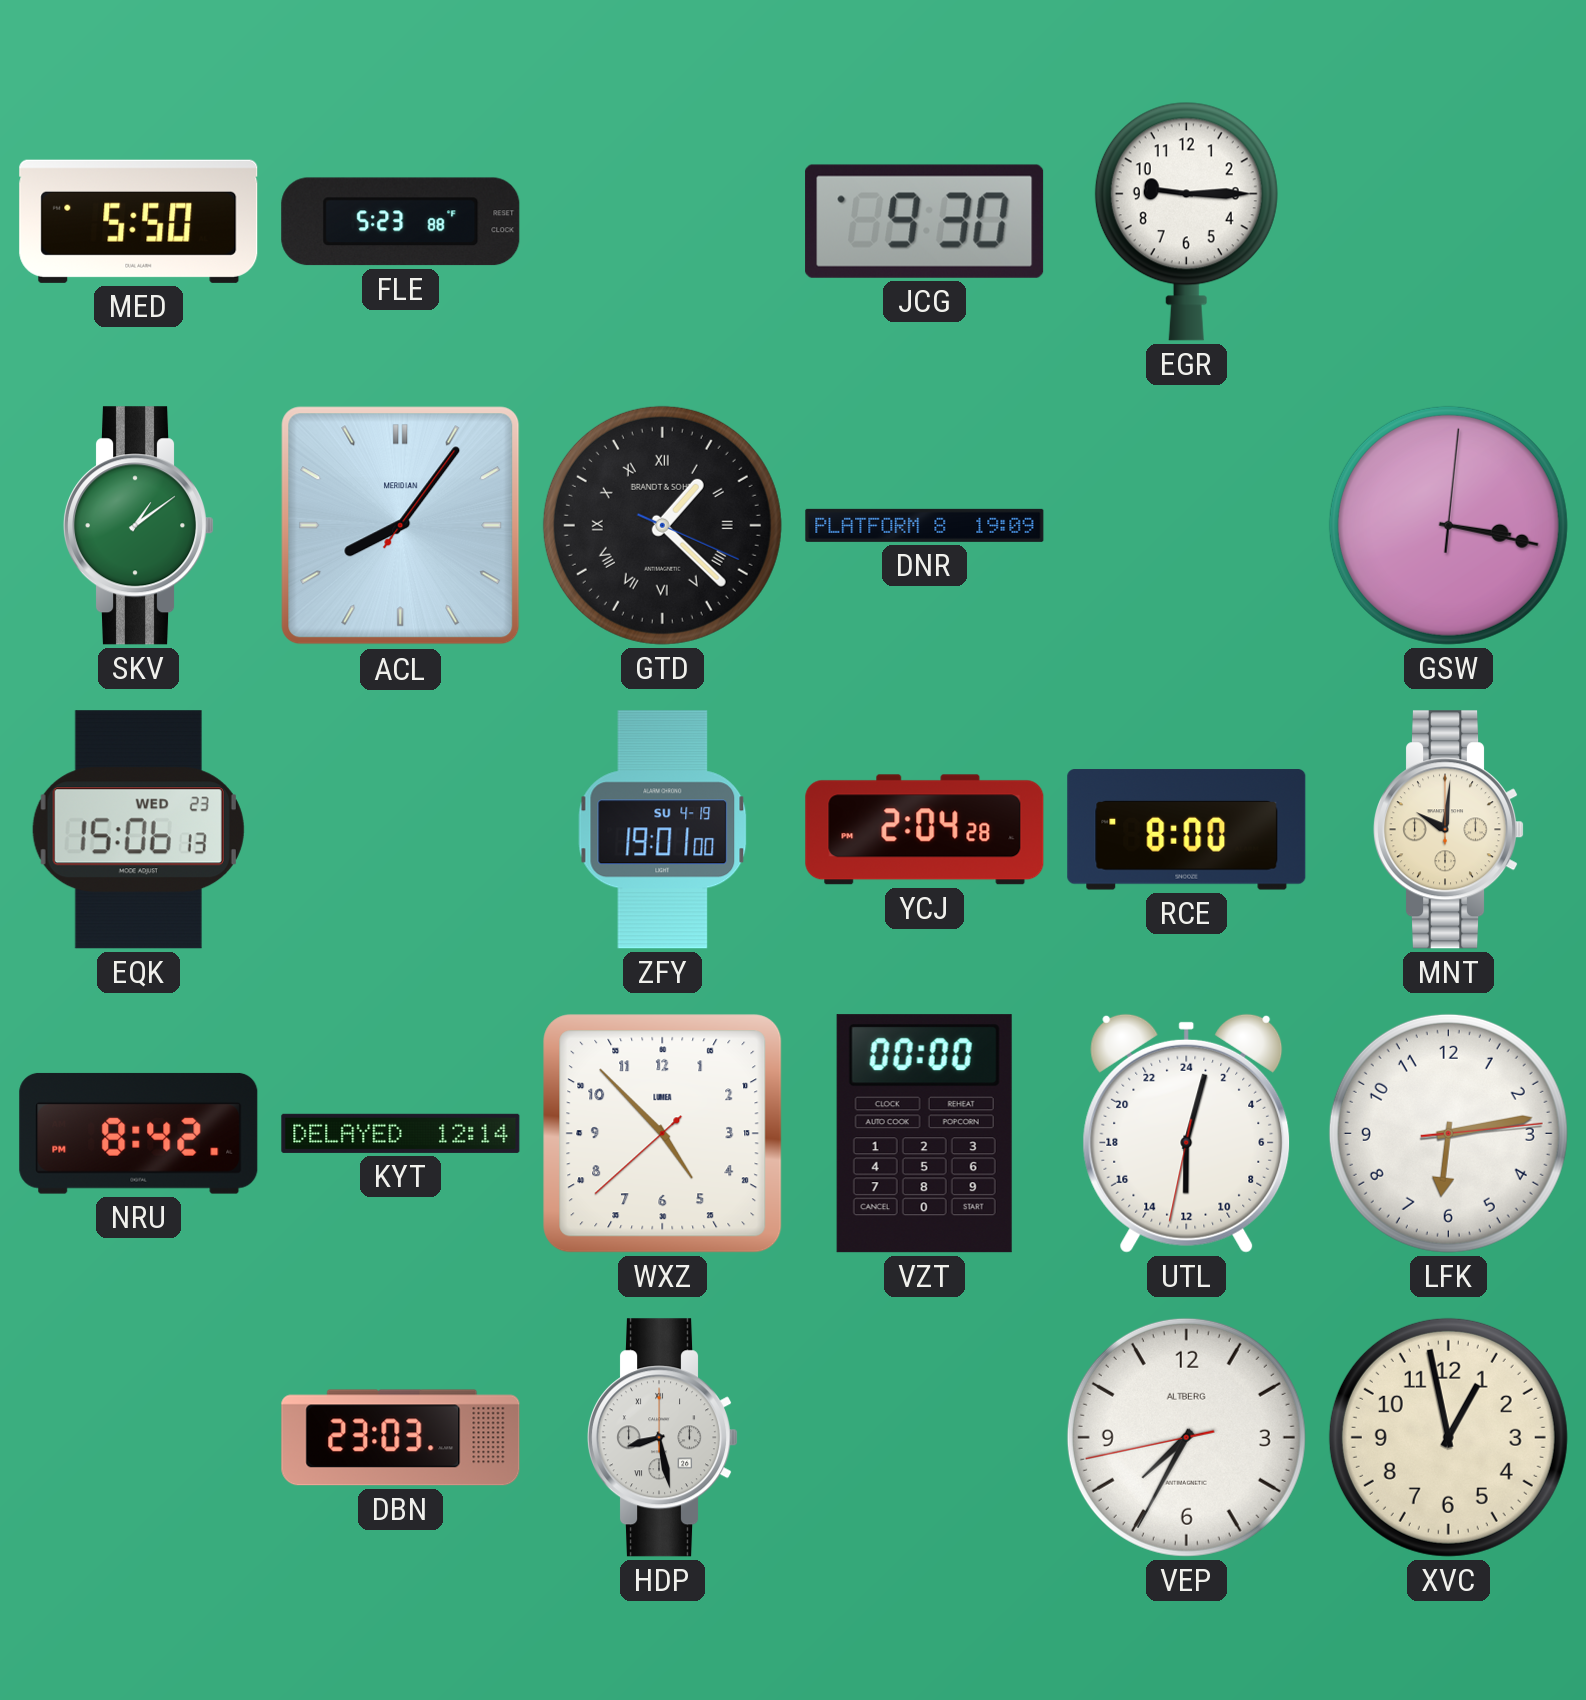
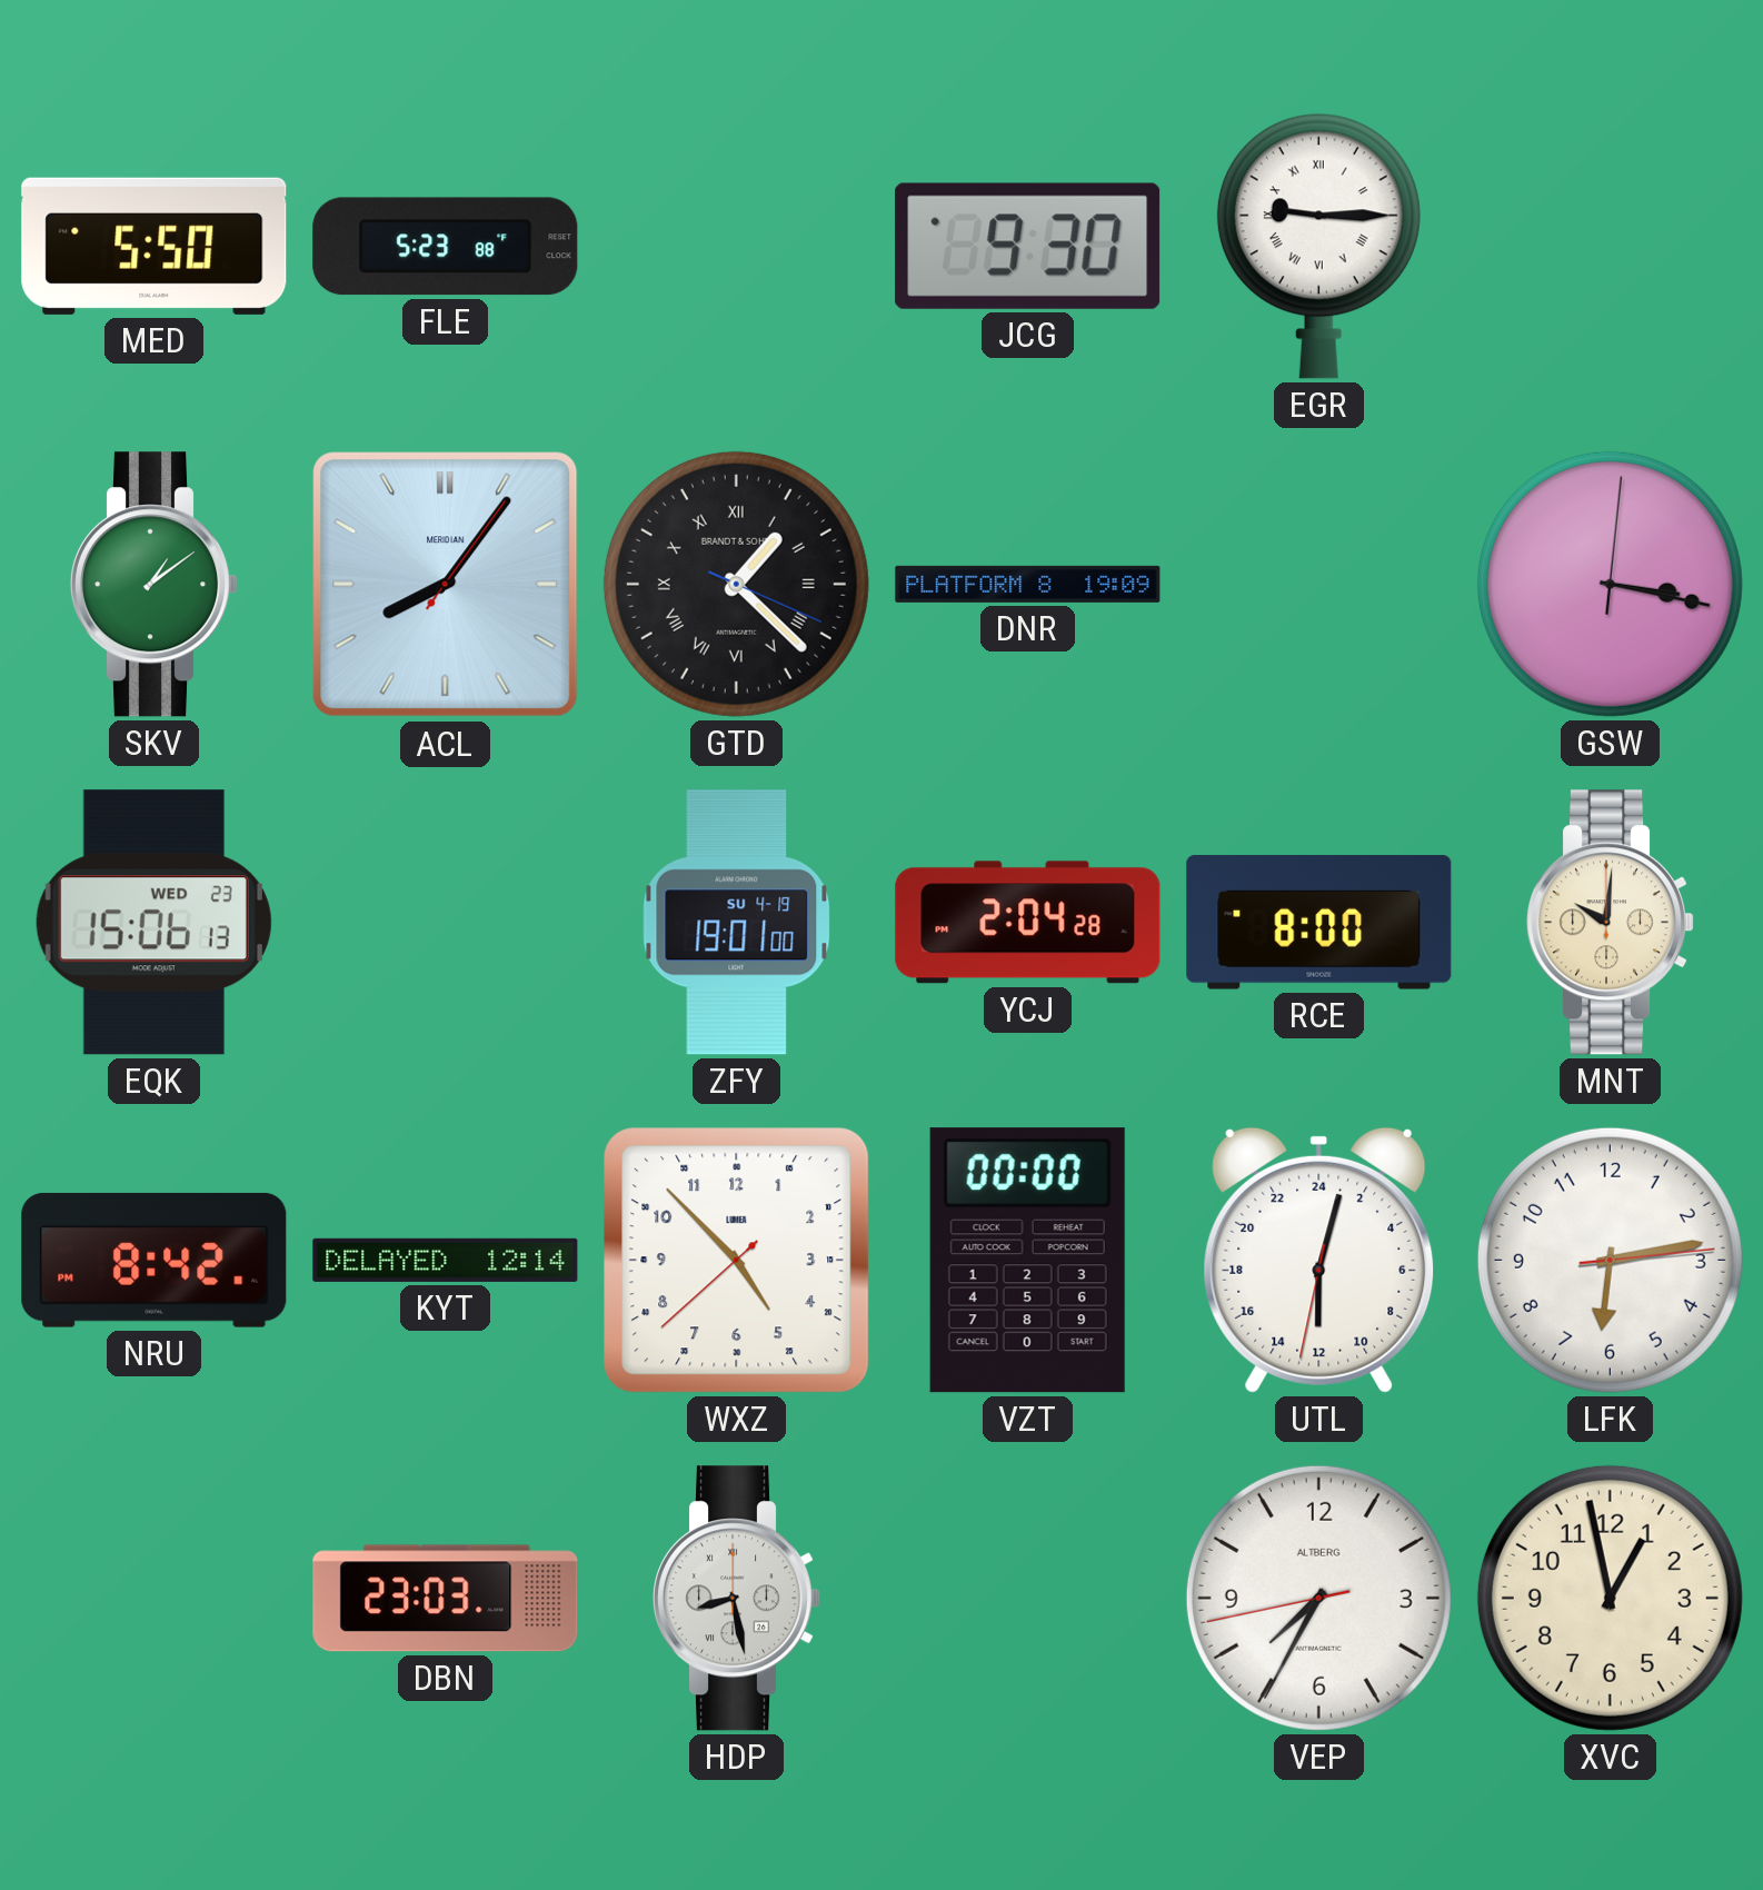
EGR numerals: Arabic -> Roman
